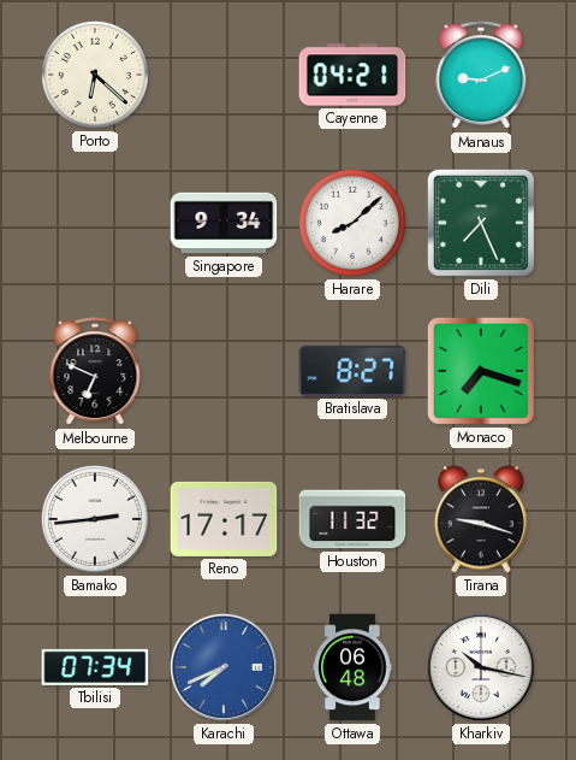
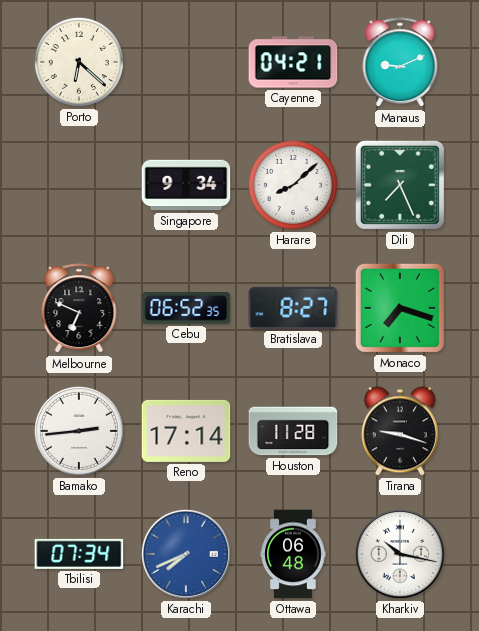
Cebu: none -> 06:52
Reno: 17:17 -> 17:14
Houston: 11:32 -> 11:28
